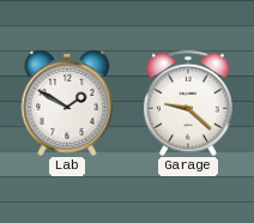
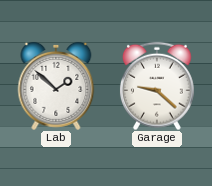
Lab: 1:50 -> 1:52
